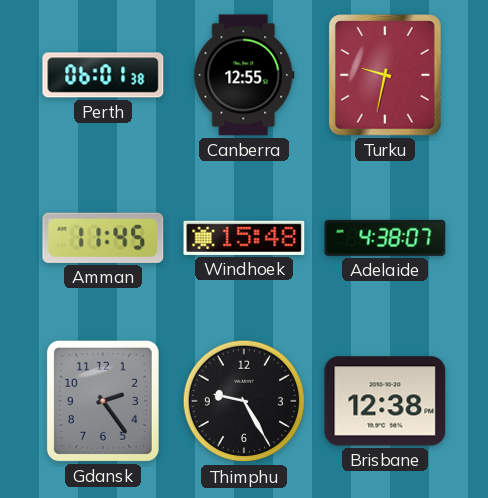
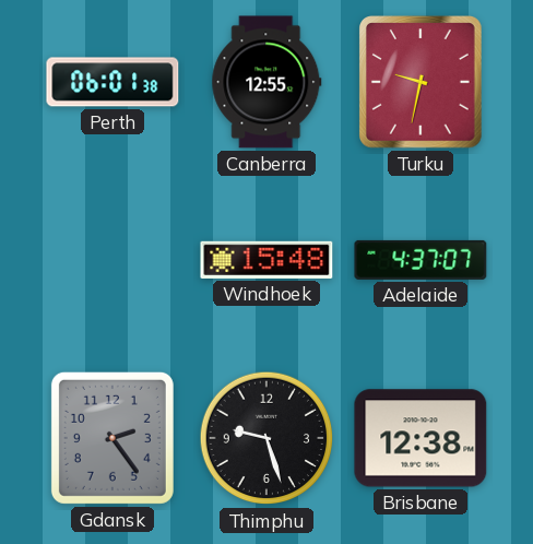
Amman: 11:45 -> none
Adelaide: 4:38 -> 4:37
Thimphu: 9:25 -> 9:27
